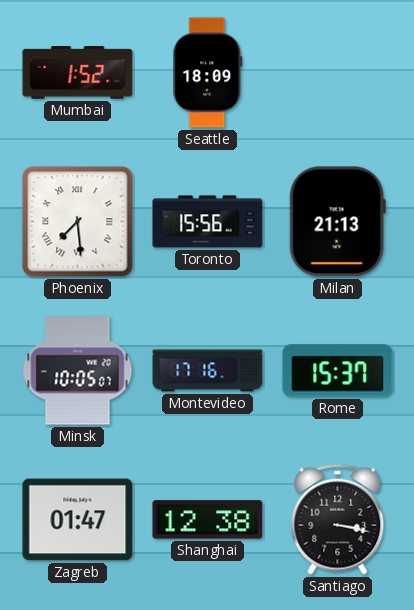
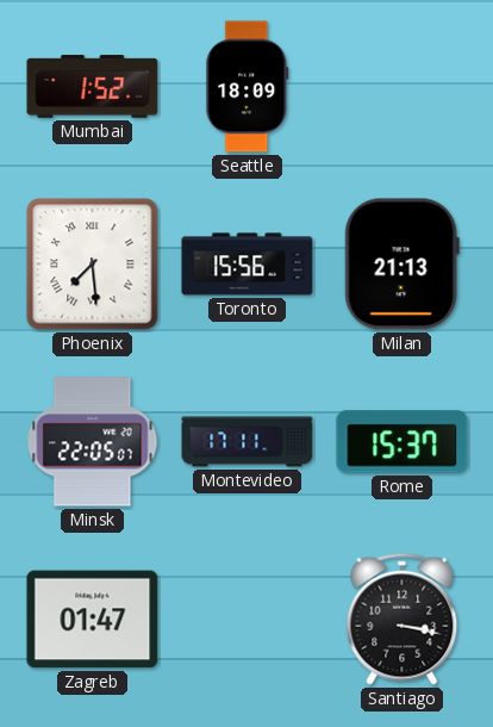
Minsk: 10:05 -> 22:05
Montevideo: 17:16 -> 17:11
Shanghai: 12:38 -> none
